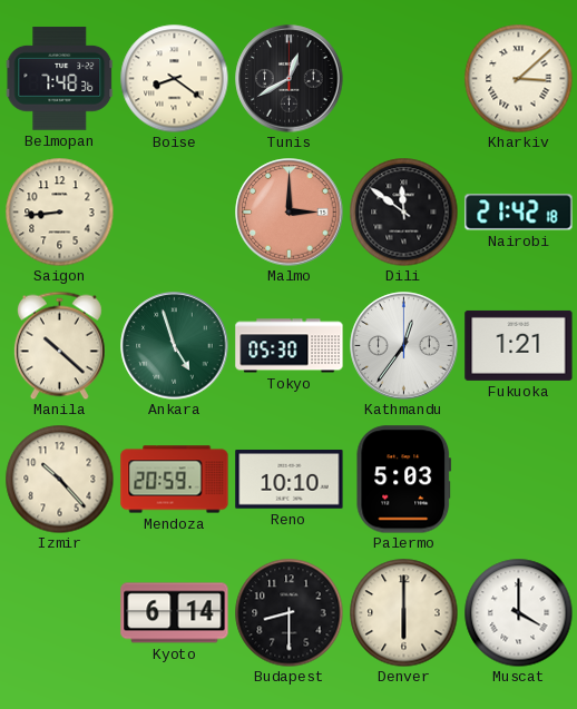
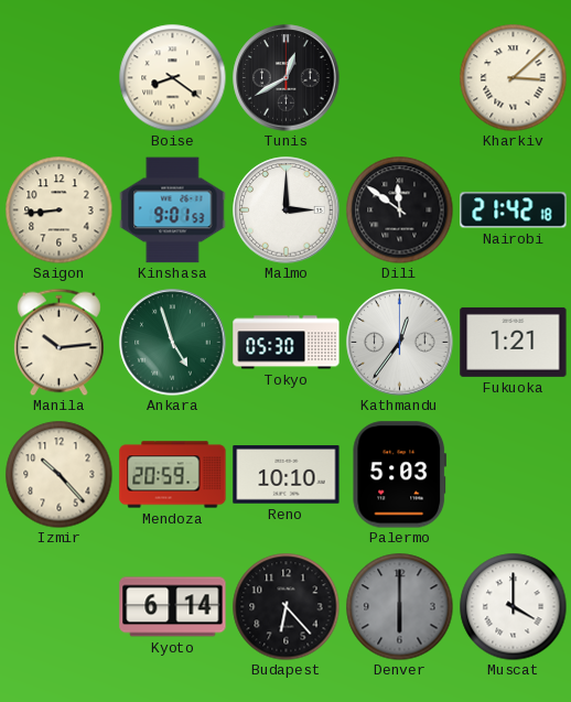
Belmopan: 7:48 -> none
Kinshasa: none -> 9:01
Malmo dial: salmon -> white
Manila: 10:22 -> 10:14
Budapest: 8:30 -> 6:23
Denver dial: cream -> grey
